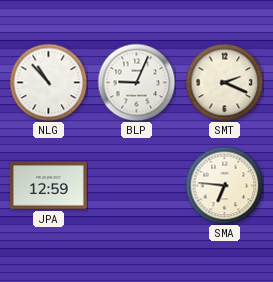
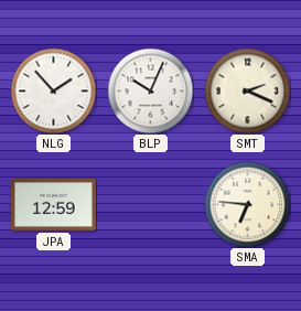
NLG: 10:53 -> 1:53
BLP: 9:04 -> 10:04
